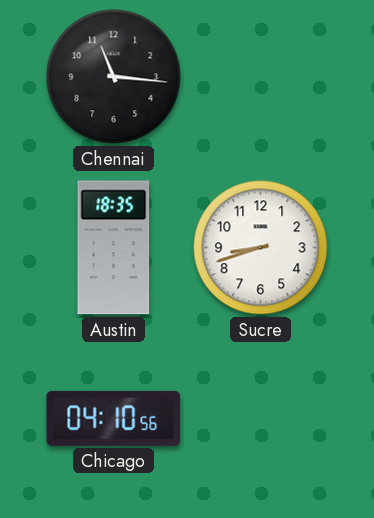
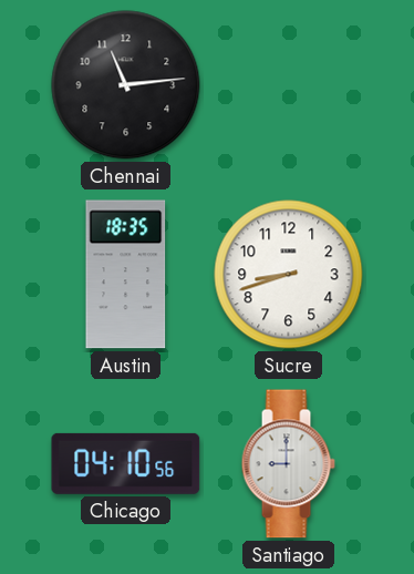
Chennai: 11:16 -> 11:14
Santiago: none -> 9:00
